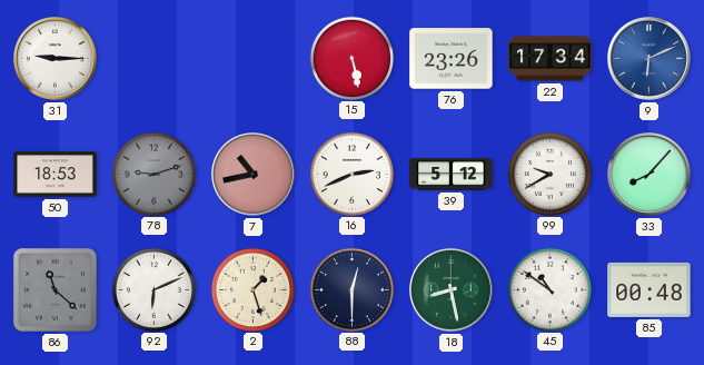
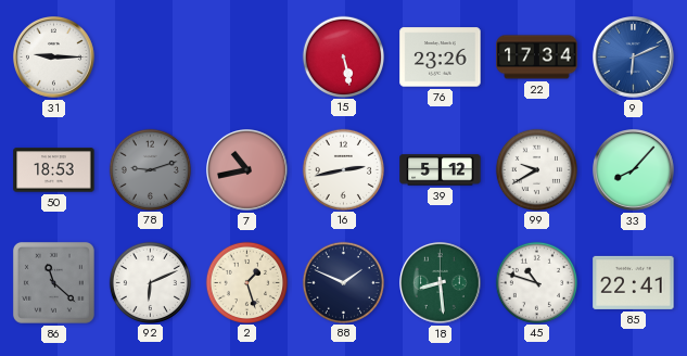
16: 2:41 -> 2:43
88: 12:30 -> 1:49
18: 8:28 -> 8:29
45: 10:51 -> 10:48
85: 00:48 -> 22:41
